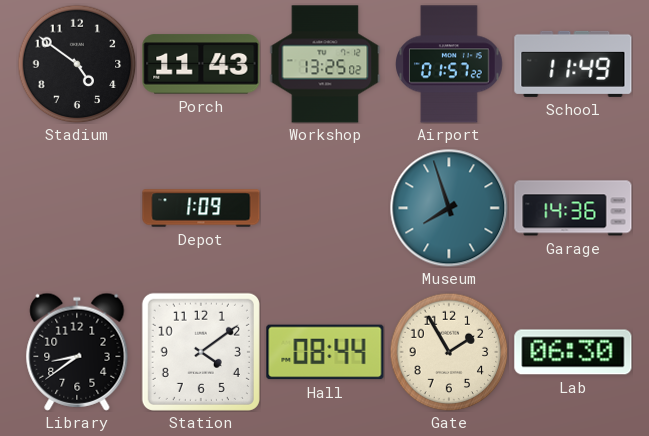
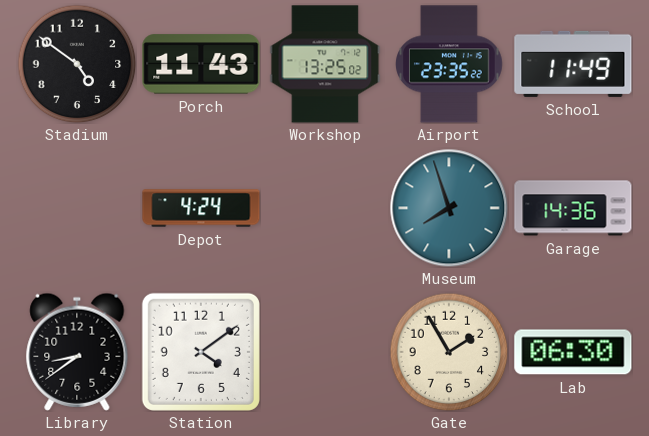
Airport: 01:57 -> 23:35
Depot: 1:09 -> 4:24
Hall: 08:44 -> none
